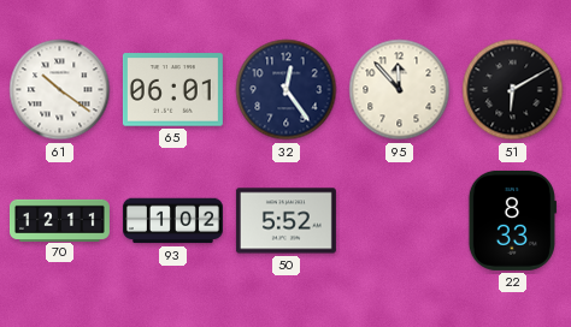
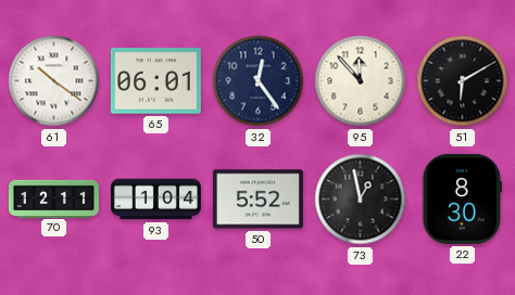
93: 1:02 -> 1:04
73: none -> 12:58
22: 8:33 -> 8:30
